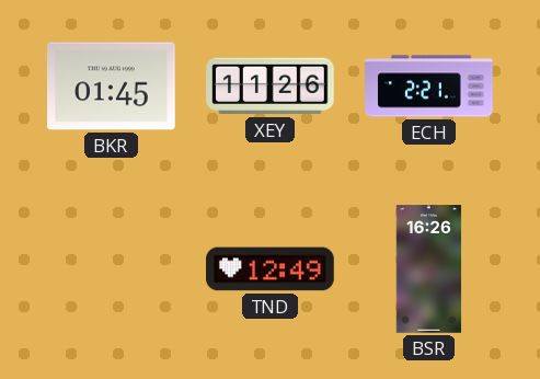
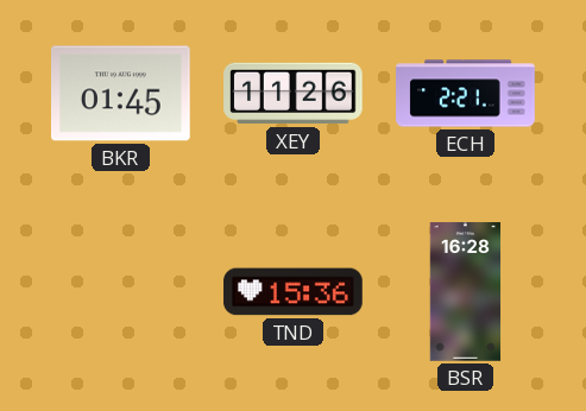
TND: 12:49 -> 15:36
BSR: 16:26 -> 16:28
